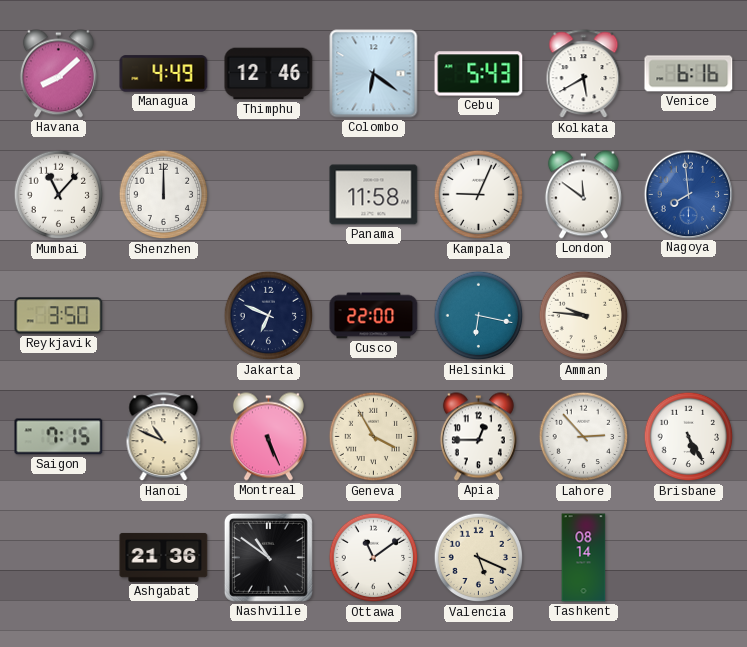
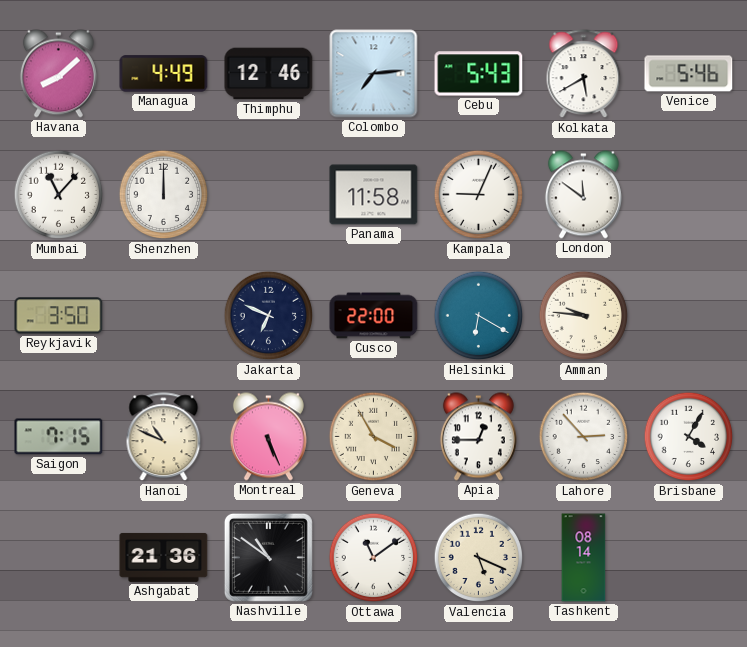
Colombo: 6:21 -> 7:14
Venice: 6:16 -> 5:46
Nagoya: 7:59 -> none
Helsinki: 6:17 -> 6:20
Brisbane: 5:25 -> 4:05
